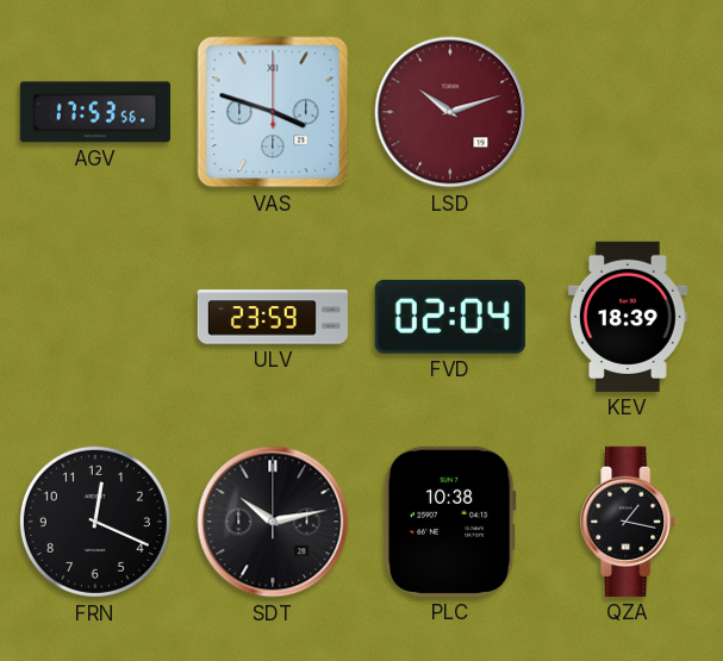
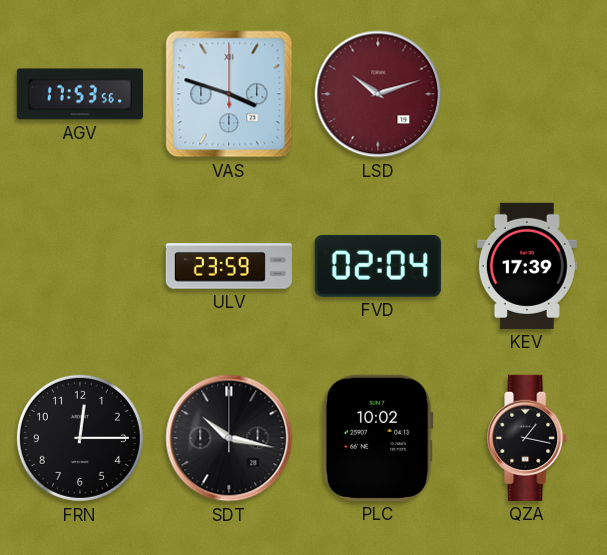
KEV: 18:39 -> 17:39
FRN: 12:19 -> 12:15
SDT: 10:13 -> 10:17
PLC: 10:38 -> 10:02
